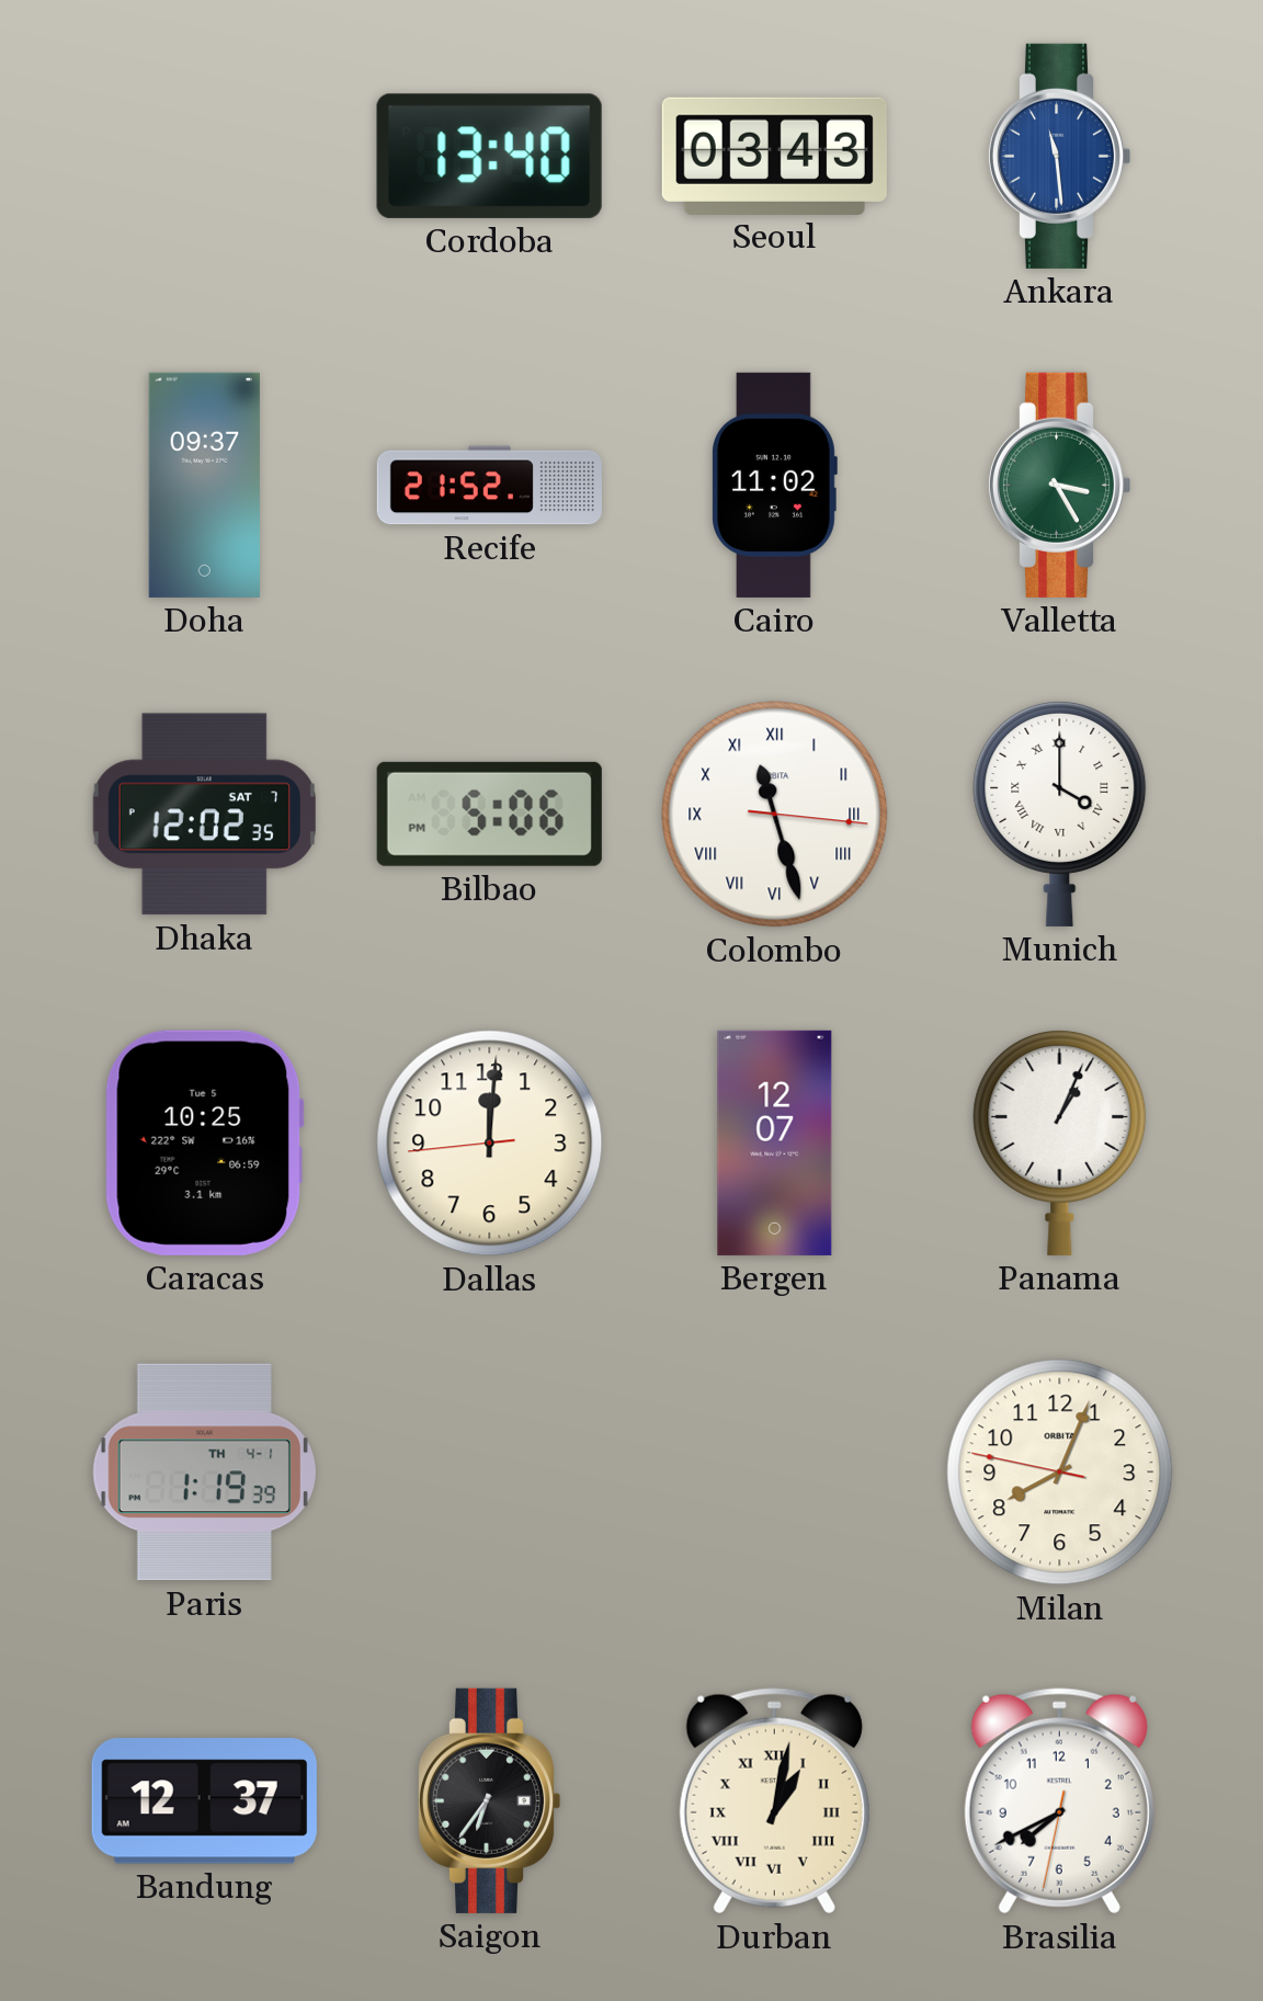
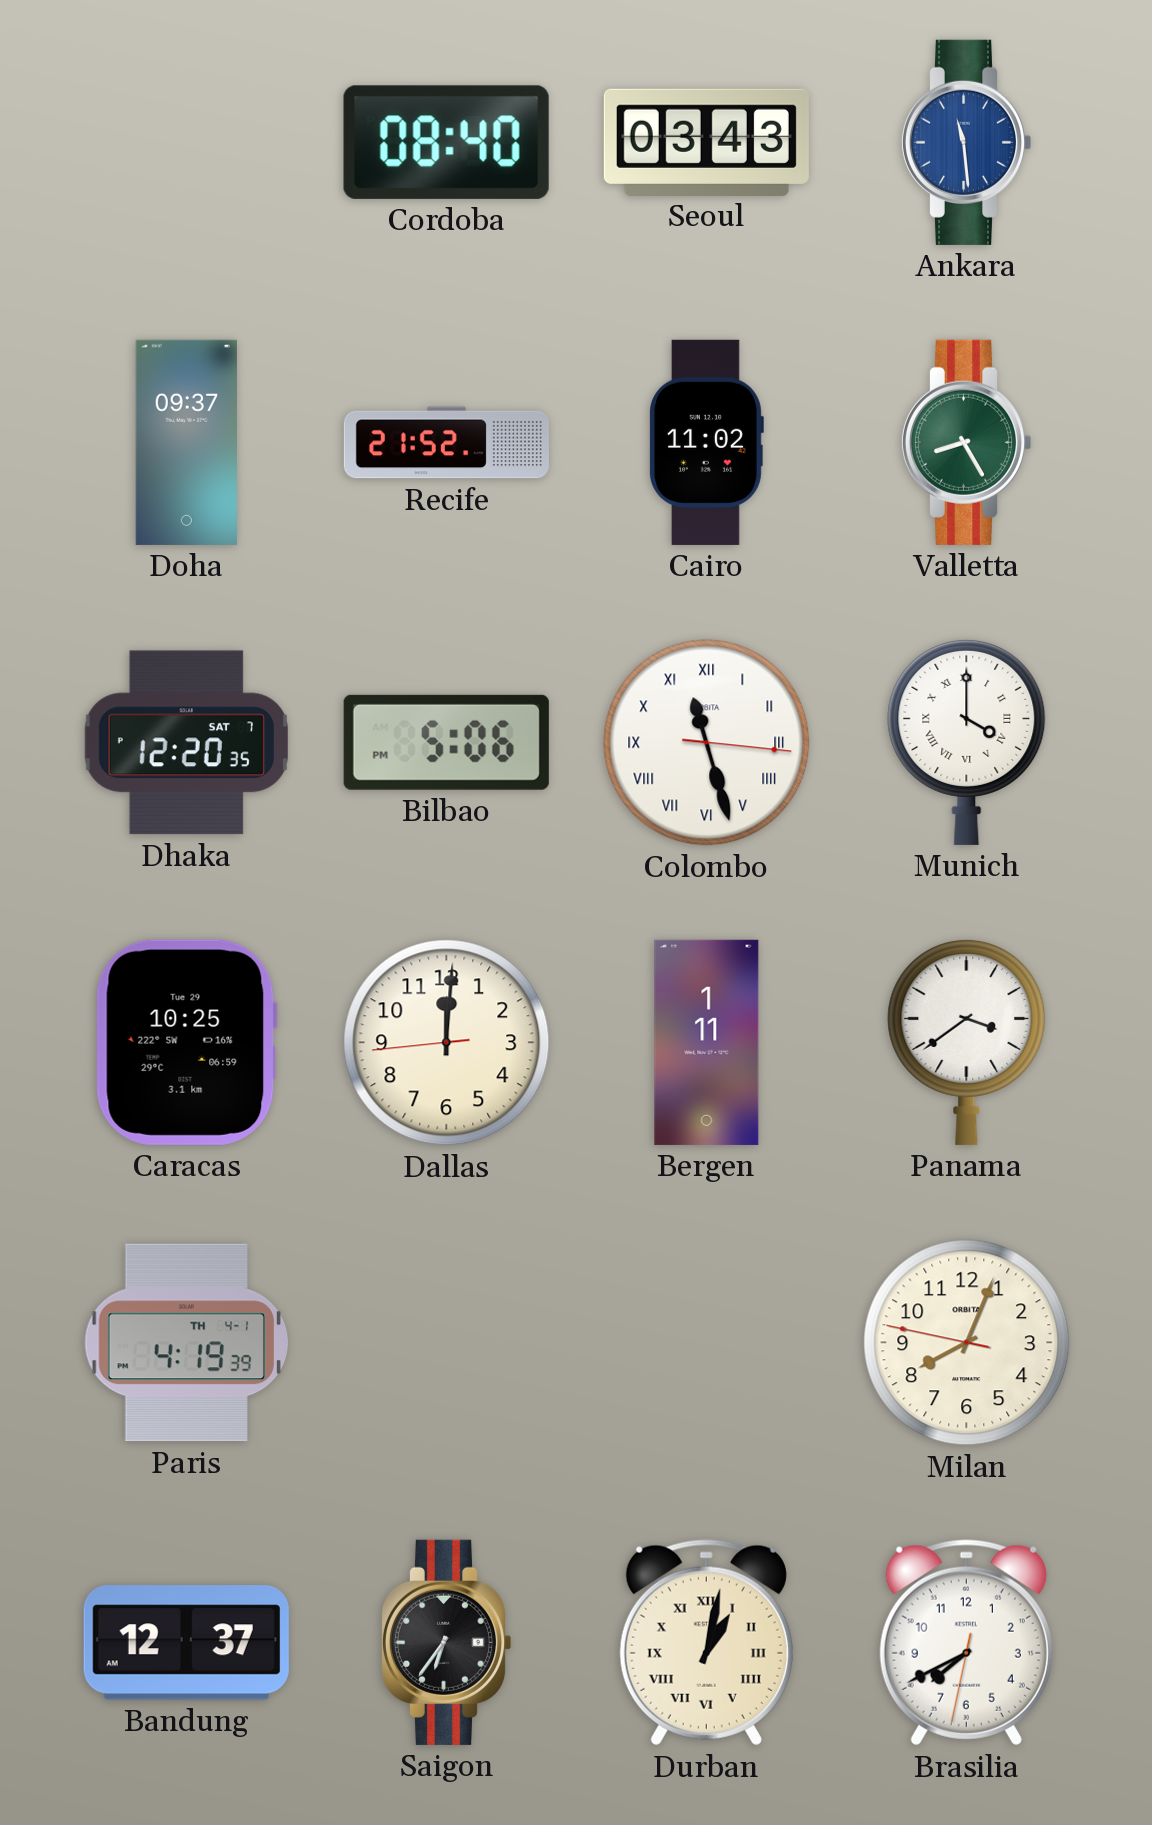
Cordoba: 13:40 -> 08:40
Valletta: 3:25 -> 8:25
Dhaka: 12:02 -> 12:20
Caracas date: Tue 5 -> Tue 29
Bergen: 12:07 -> 1:11
Panama: 1:04 -> 3:39
Paris: 1:19 -> 4:19
